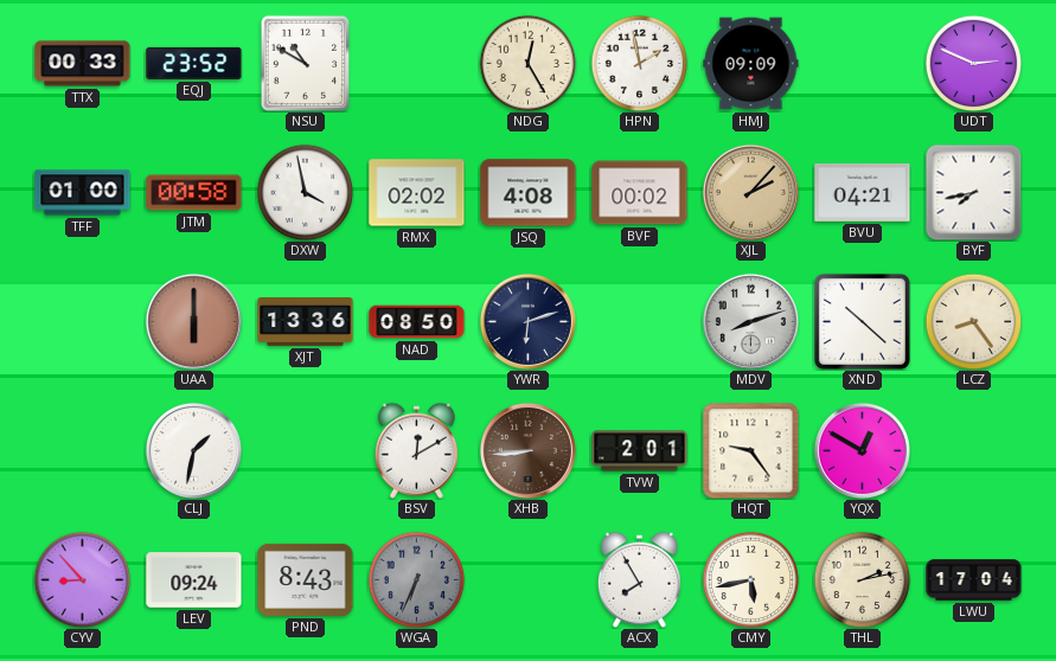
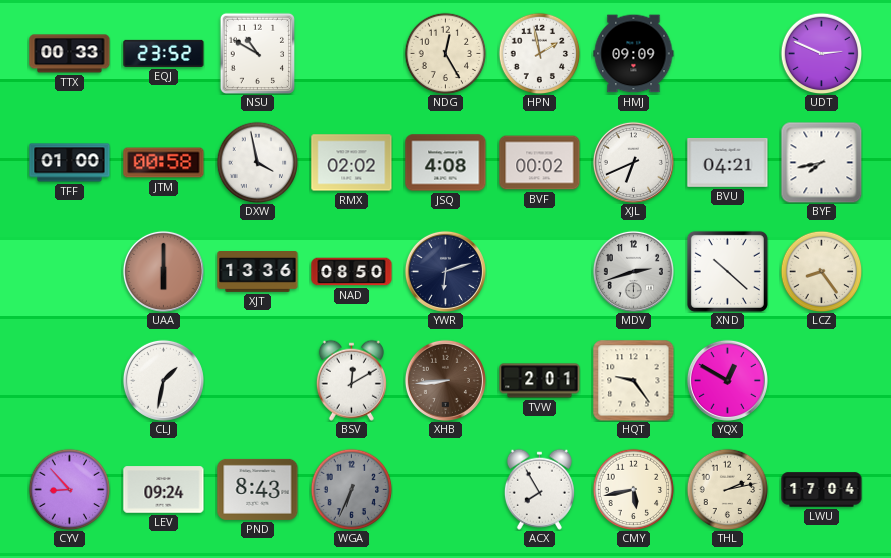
XJL: 2:07 -> 6:41
XJL dial: champagne -> white
MDV: 8:12 -> 2:42
